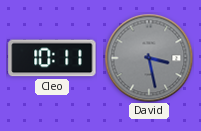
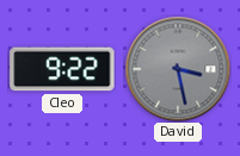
Cleo: 10:11 -> 9:22
